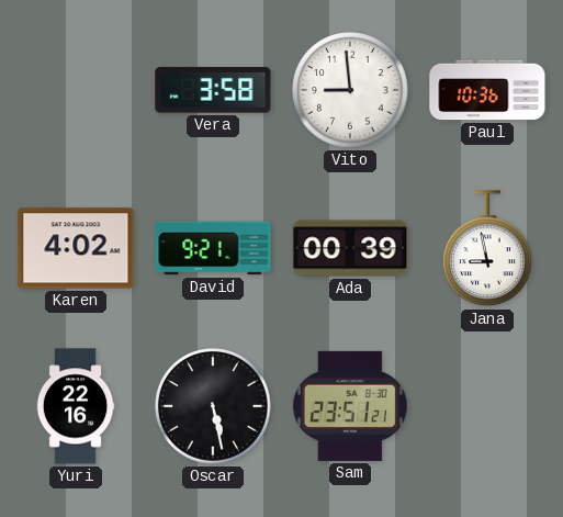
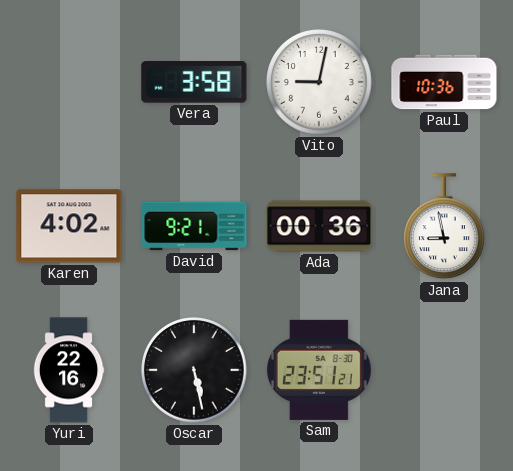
Vito: 8:59 -> 9:02
Ada: 00:39 -> 00:36
